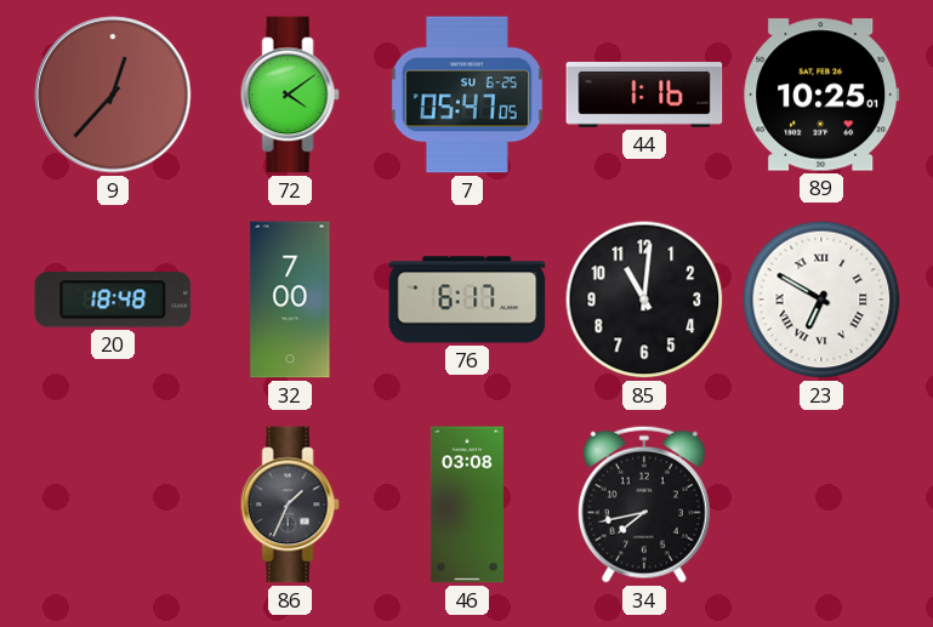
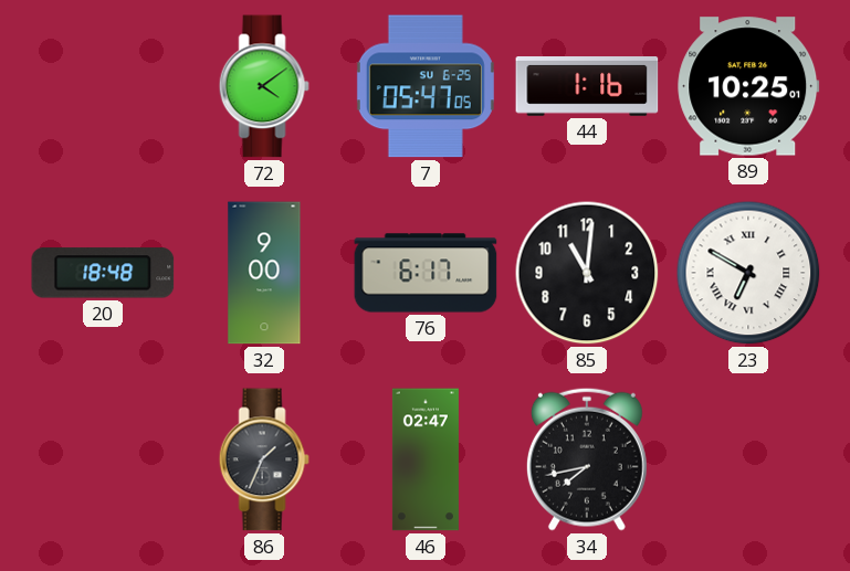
9: 12:37 -> none
32: 7:00 -> 9:00
46: 03:08 -> 02:47
